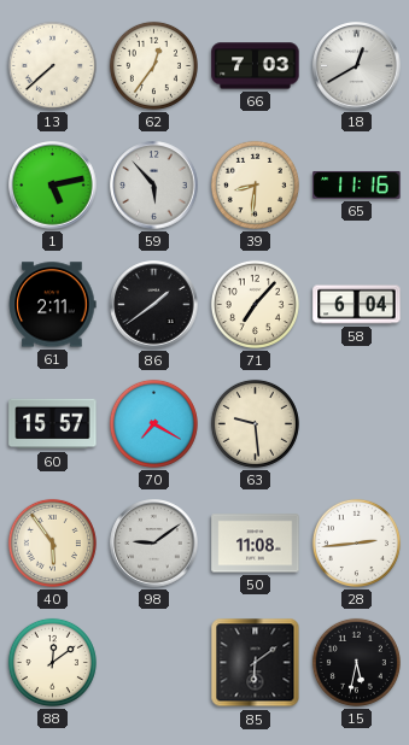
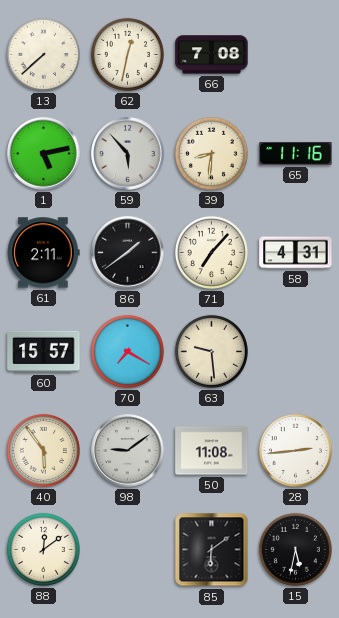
62: 12:36 -> 12:32
66: 7:03 -> 7:08
18: 12:40 -> none
58: 6:04 -> 4:31
